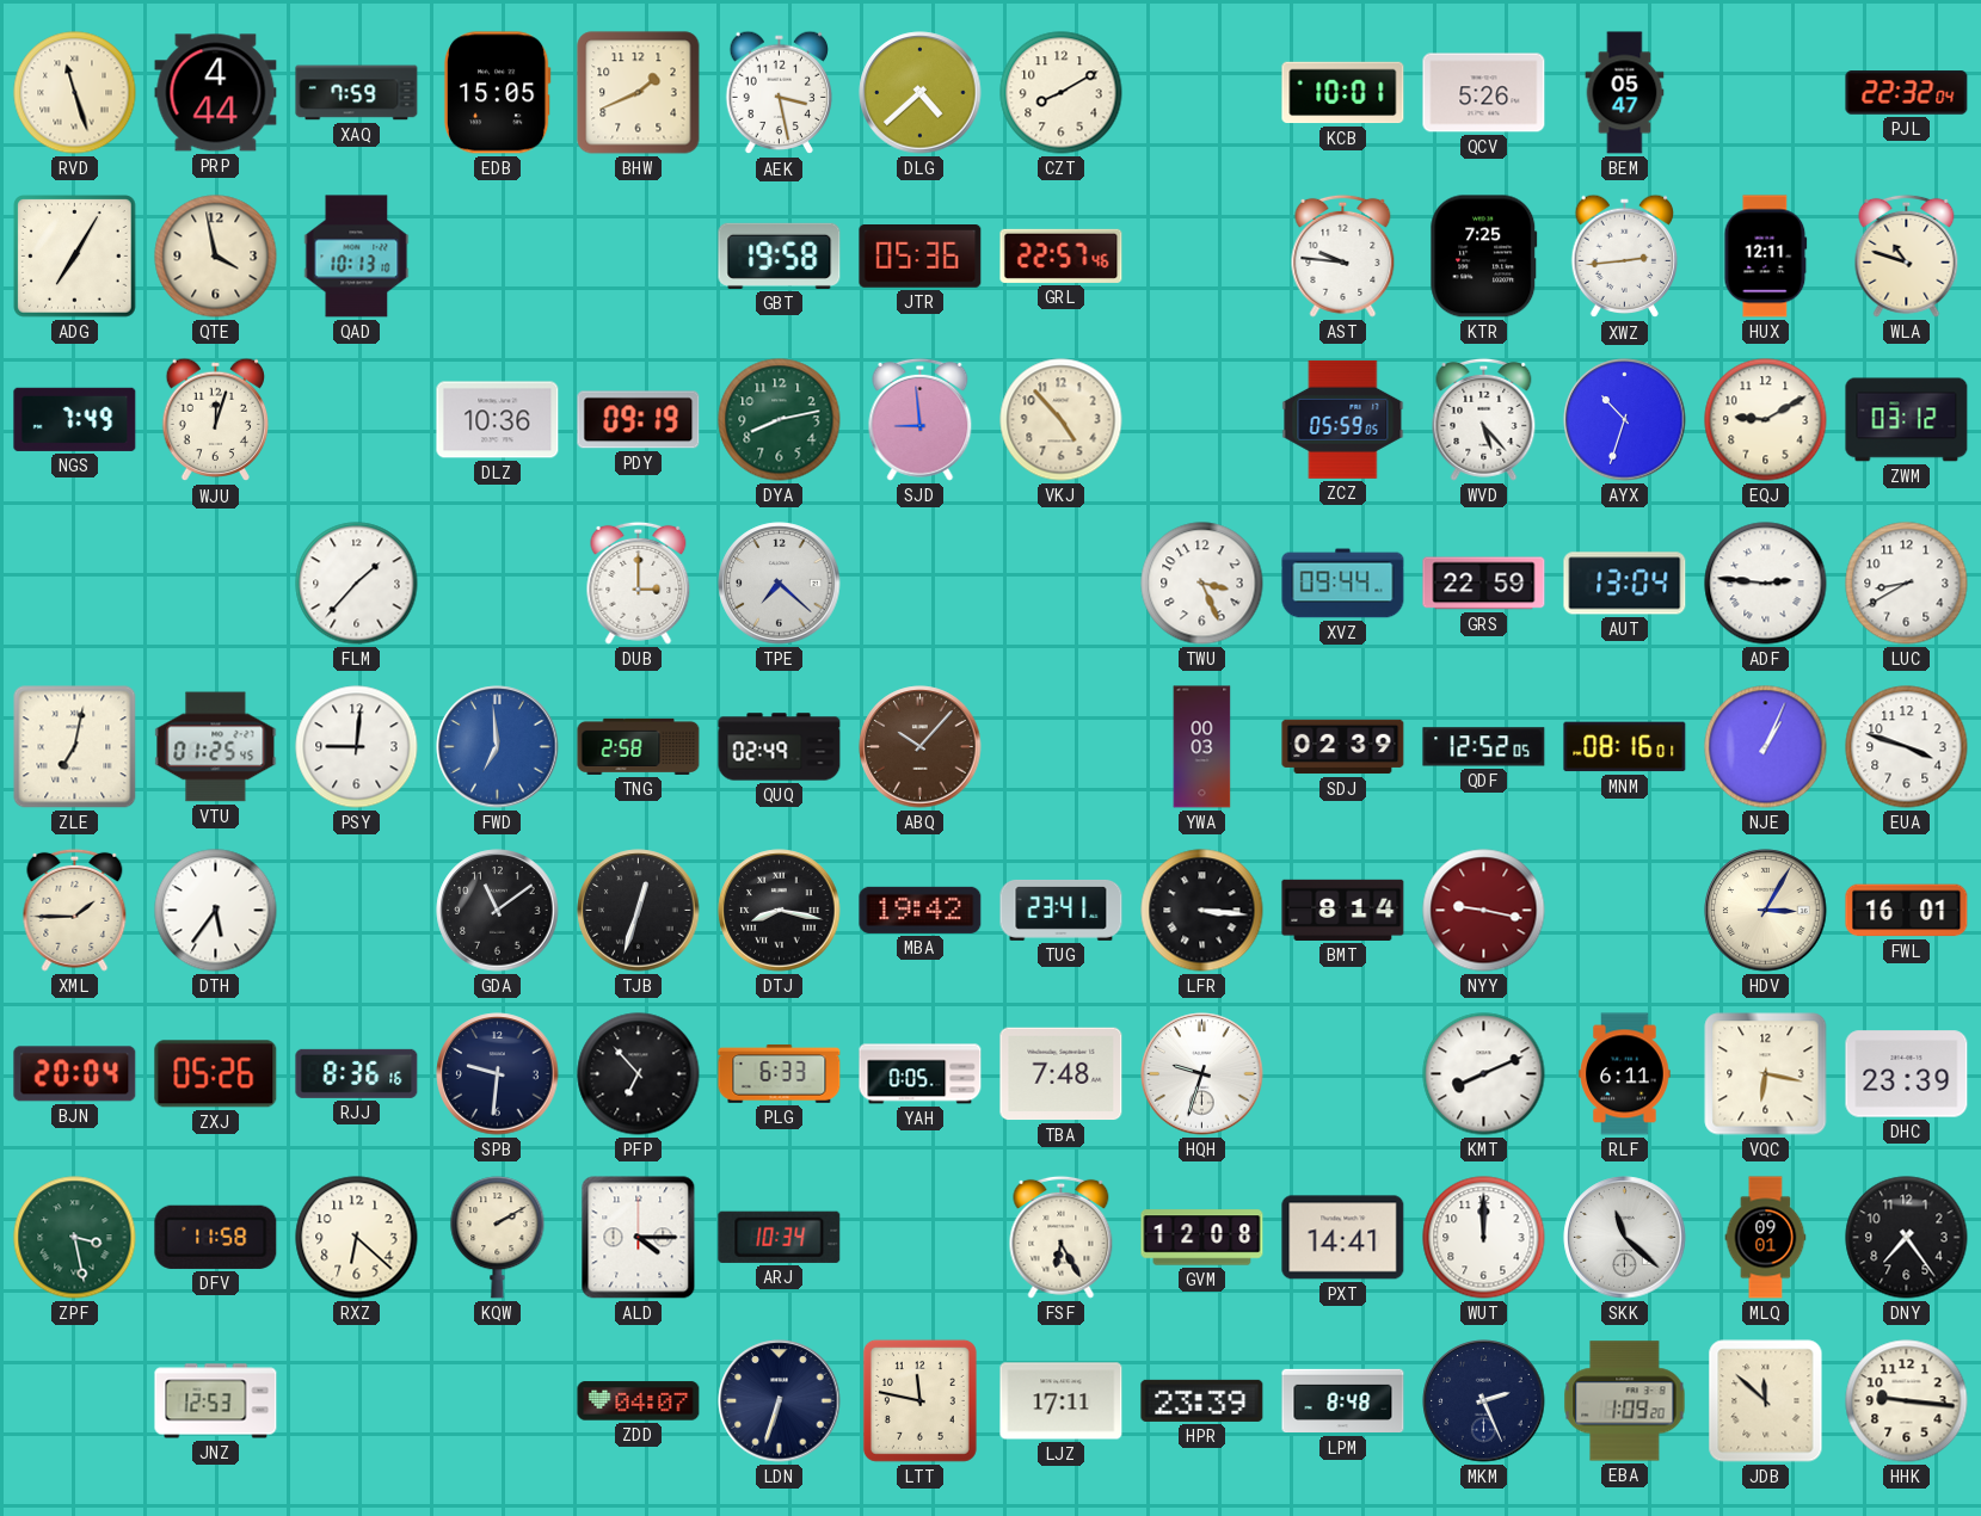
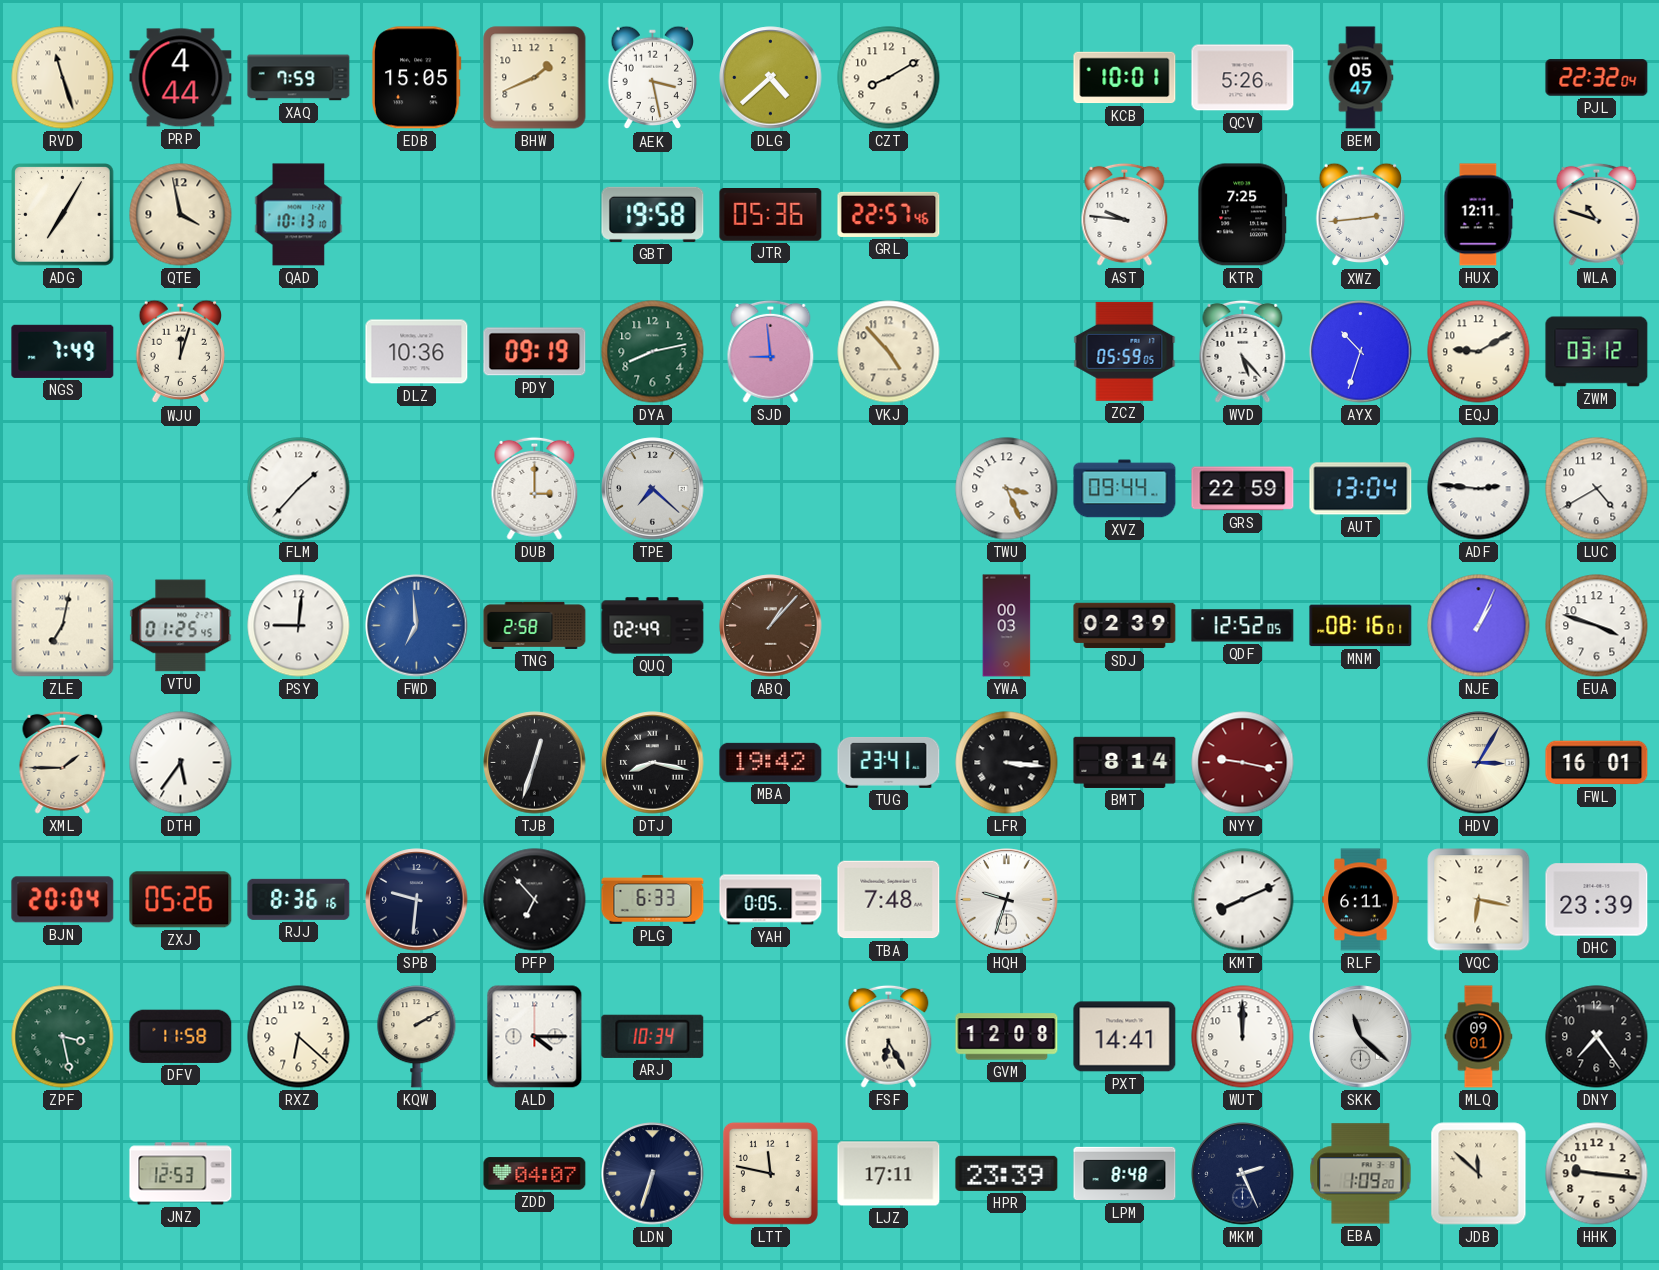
LUC: 8:40 -> 4:40
ABQ: 10:07 -> 1:07
GDA: 11:09 -> none
